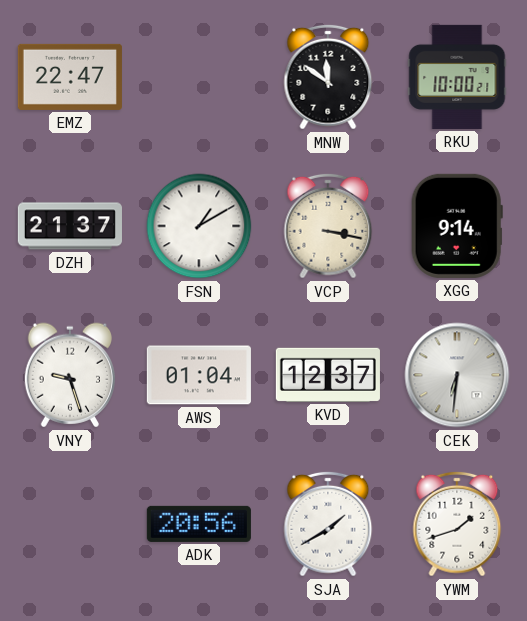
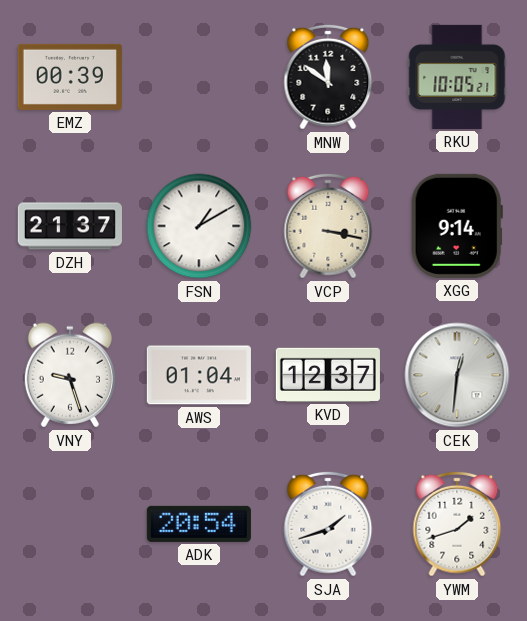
EMZ: 22:47 -> 00:39
RKU: 10:00 -> 10:05
CEK: 6:31 -> 12:31
ADK: 20:56 -> 20:54
SJA: 1:40 -> 1:42
